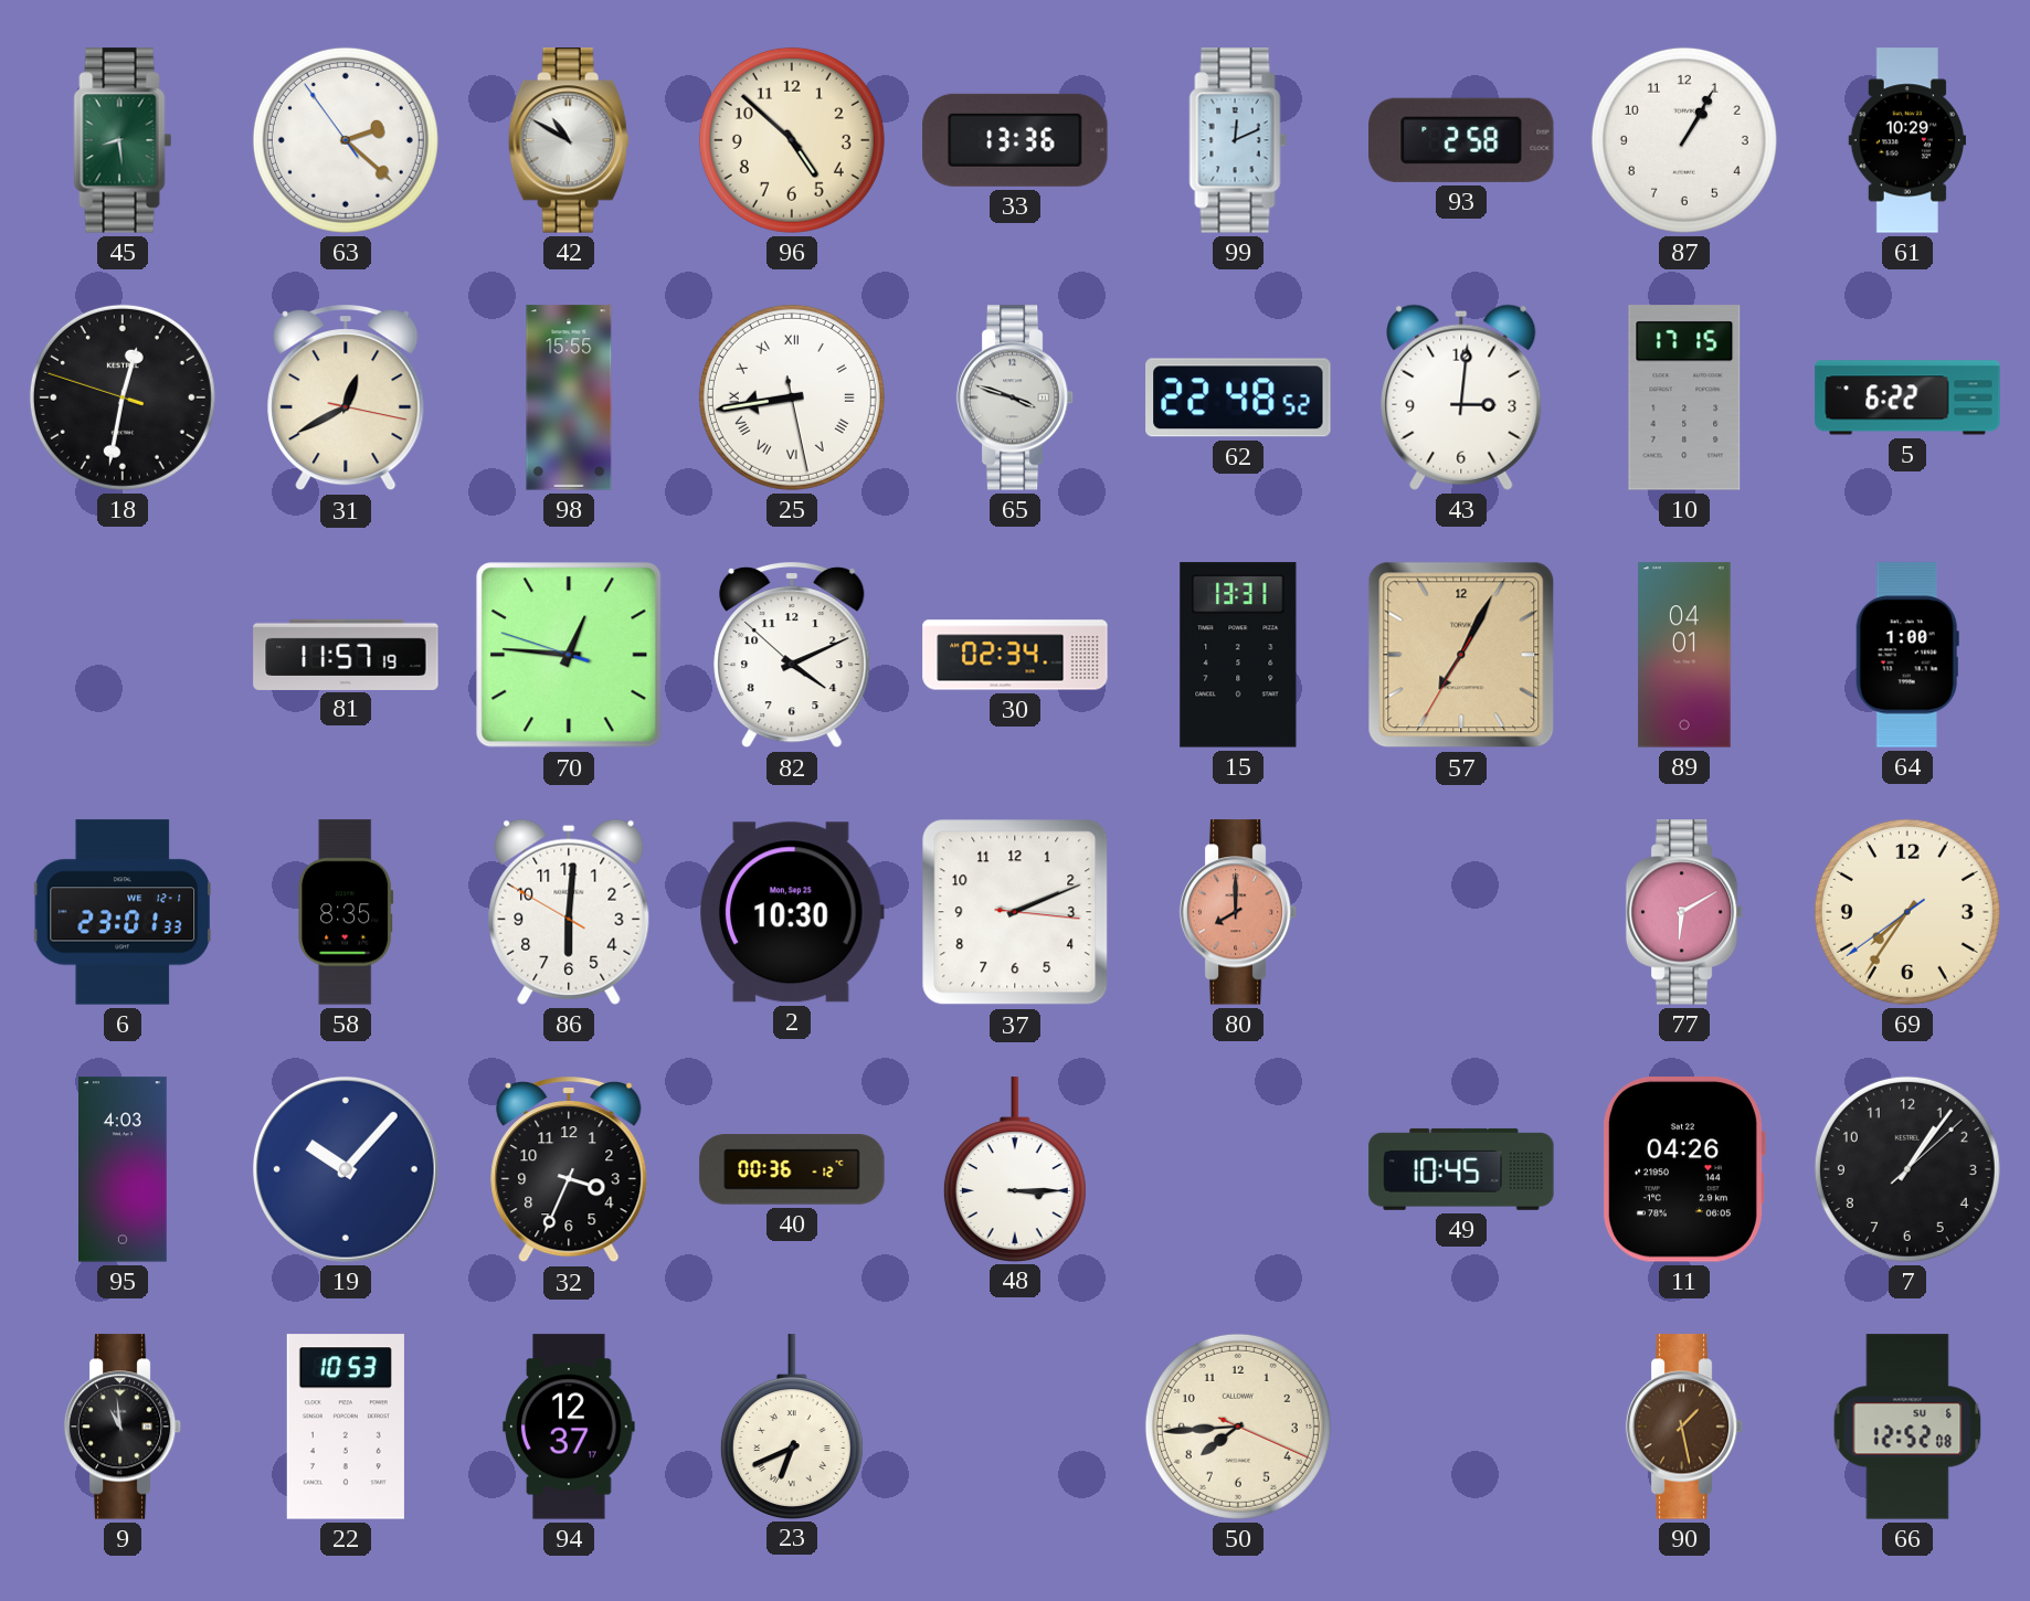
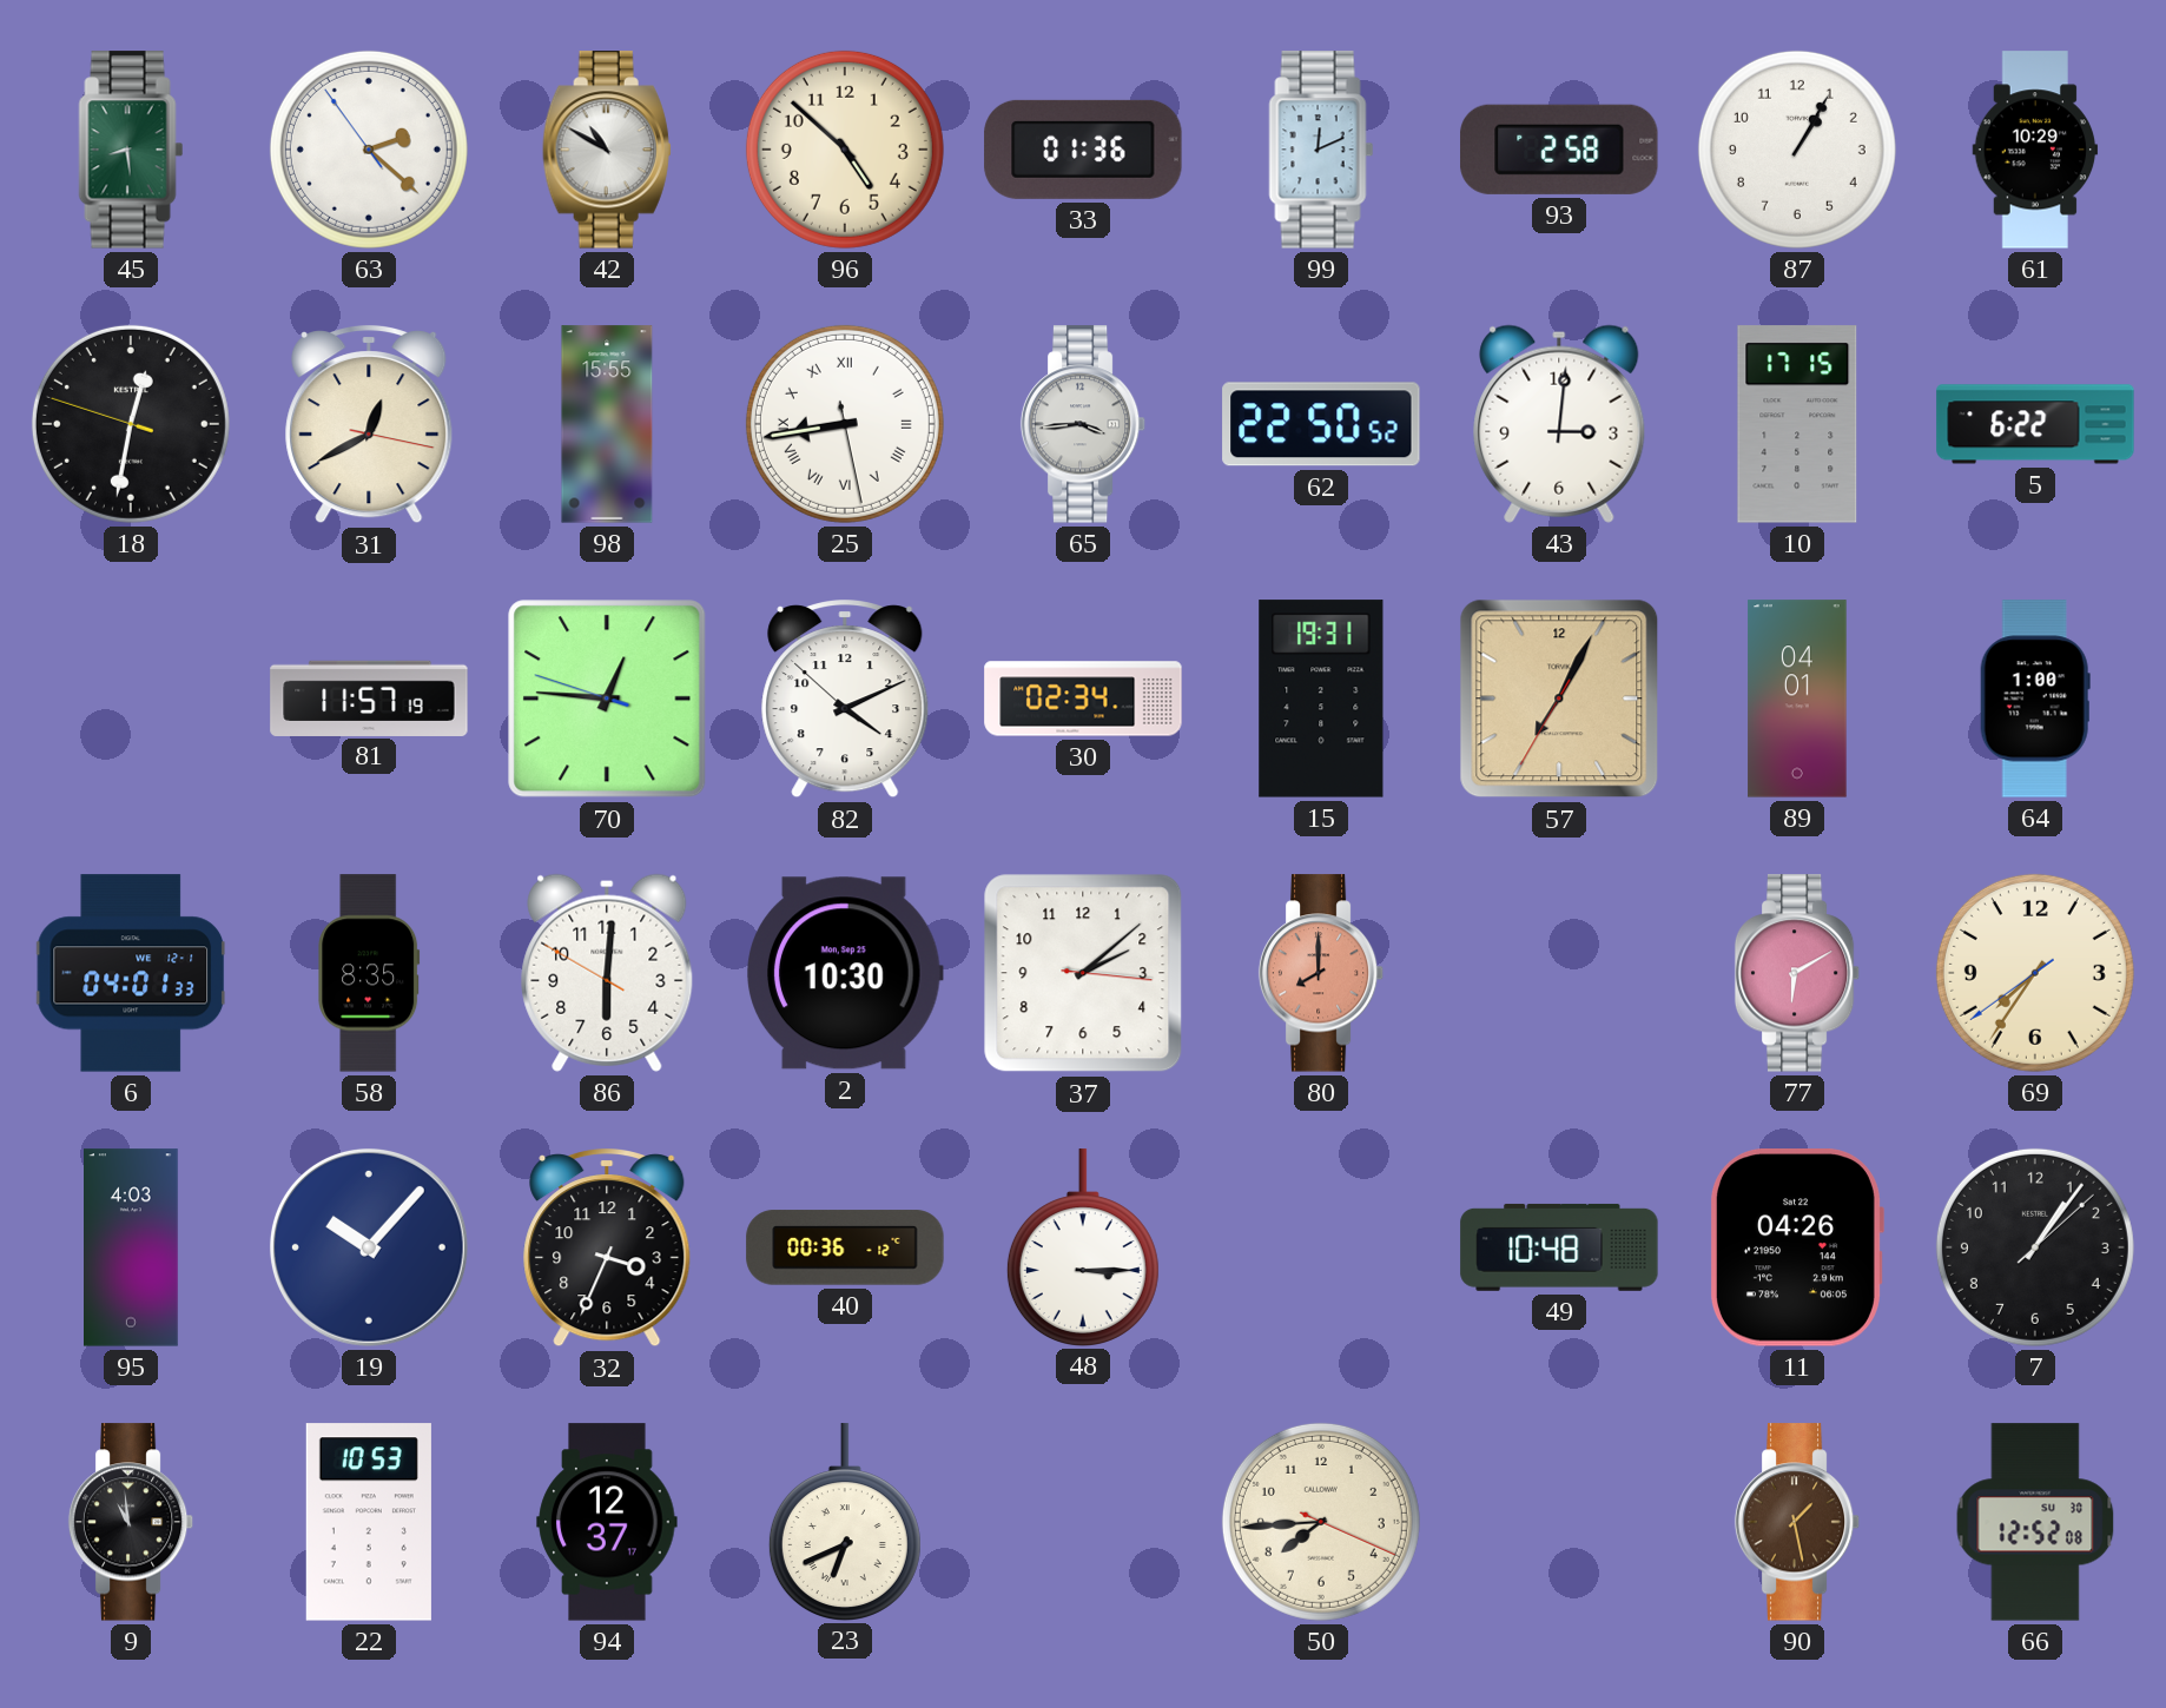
33: 13:36 -> 01:36
65: 3:48 -> 3:44
62: 22:48 -> 22:50
15: 13:31 -> 19:31
6: 23:01 -> 04:01
37: 2:11 -> 2:08
49: 10:45 -> 10:48
66 date: SU 6 -> SU 30
